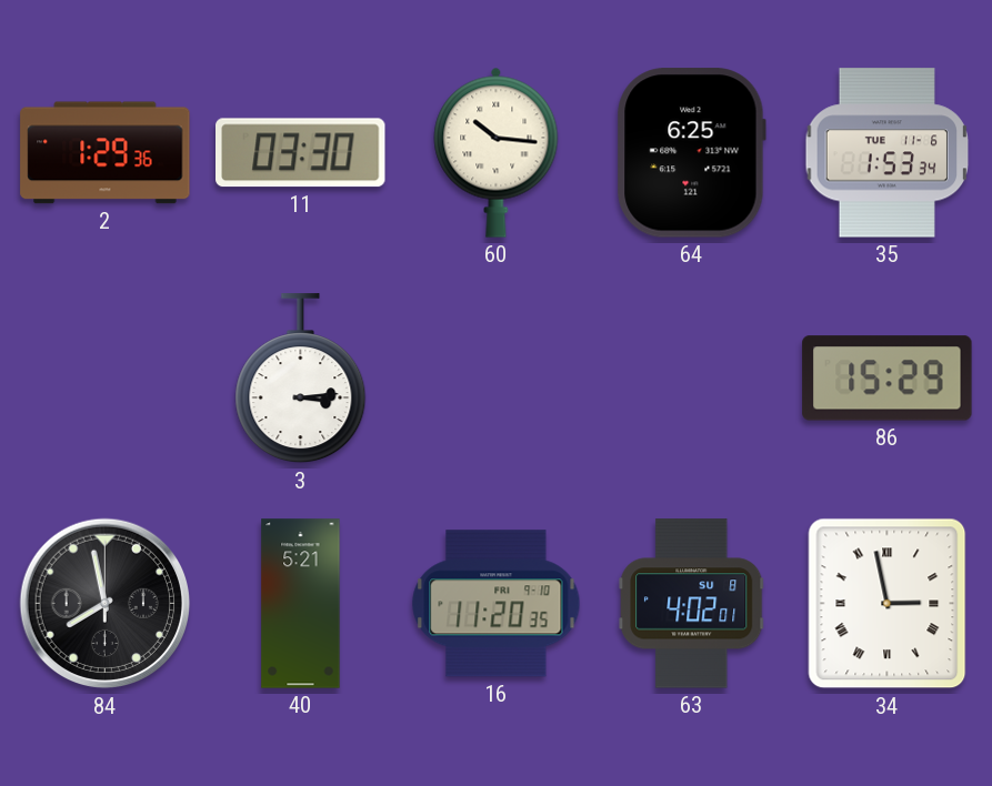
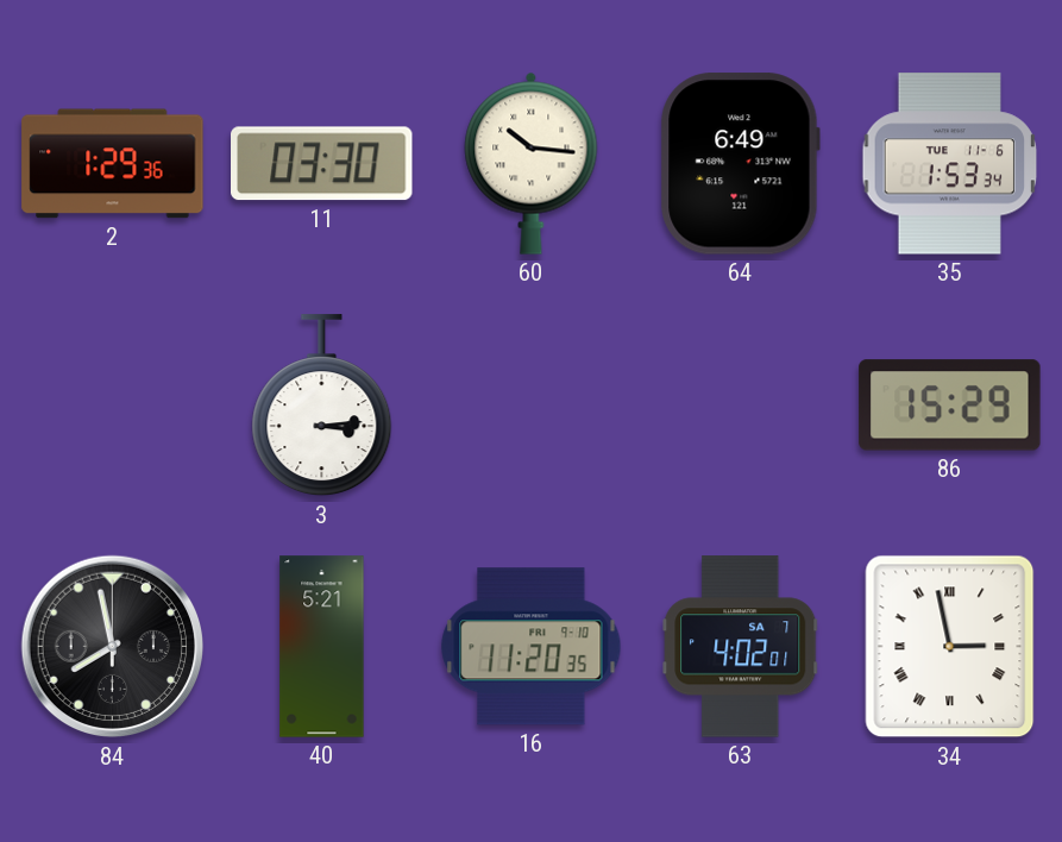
64: 6:25 -> 6:49
63 date: SU 8 -> SA 7
